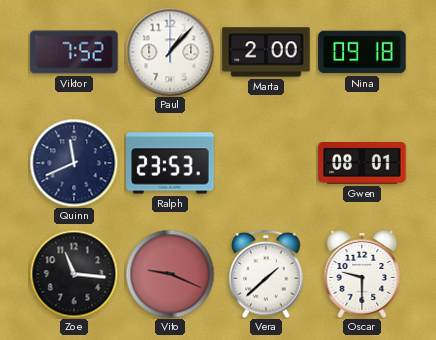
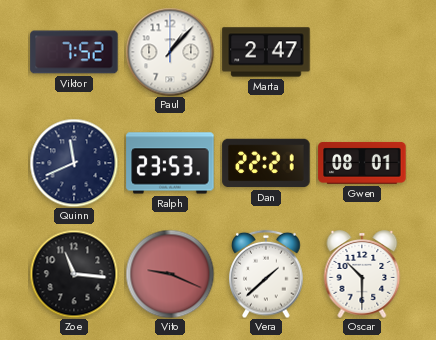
Marta: 2:00 -> 2:47
Nina: 09:18 -> none
Dan: none -> 22:21
Oscar: 9:30 -> 10:30
